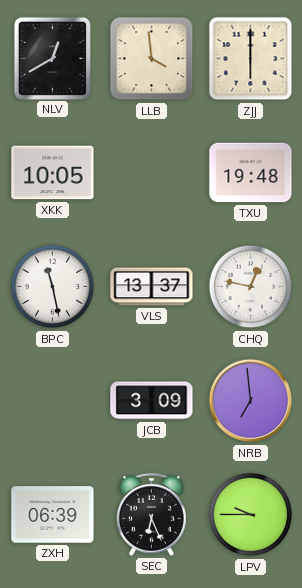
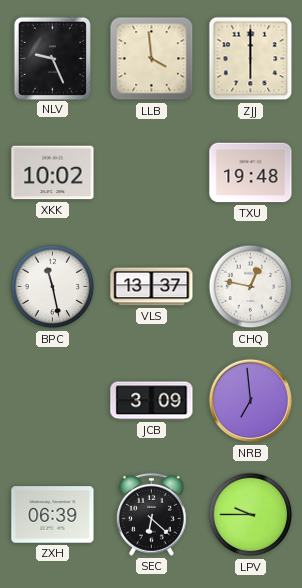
NLV: 12:40 -> 9:26
XKK: 10:05 -> 10:02
SEC: 6:26 -> 6:22
